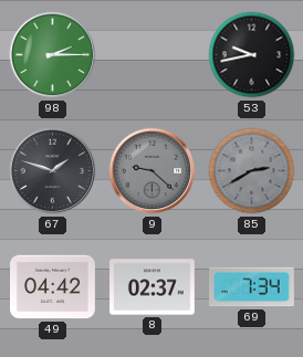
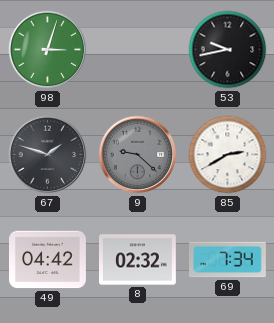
98: 2:15 -> 3:03
85 dial: grey -> white
8: 02:37 -> 02:32
